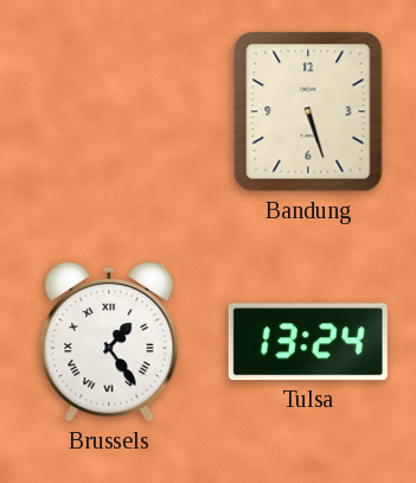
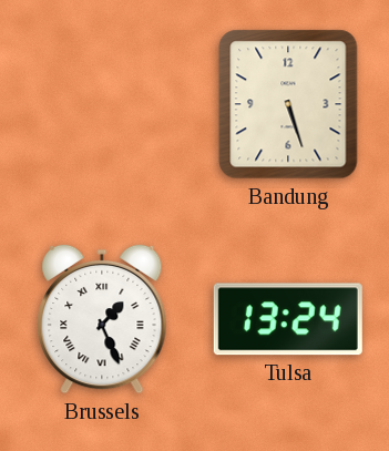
Brussels: 1:24 -> 1:26
